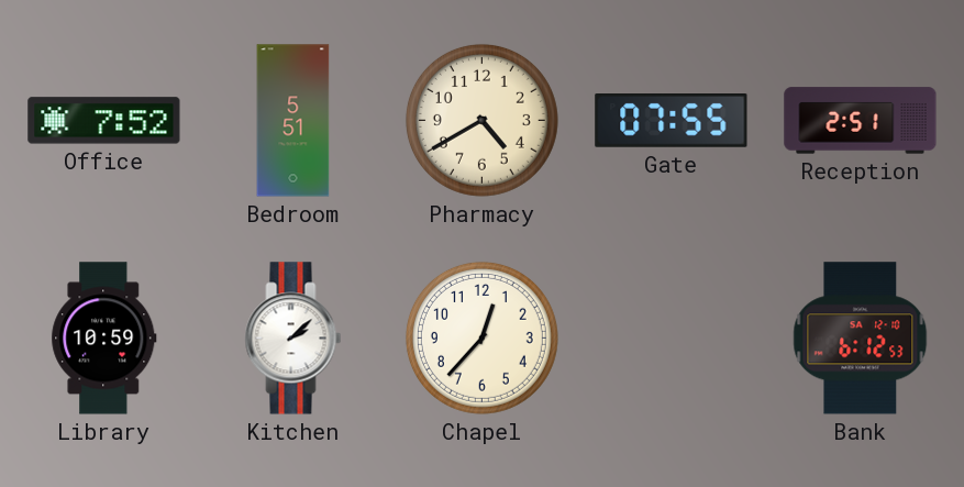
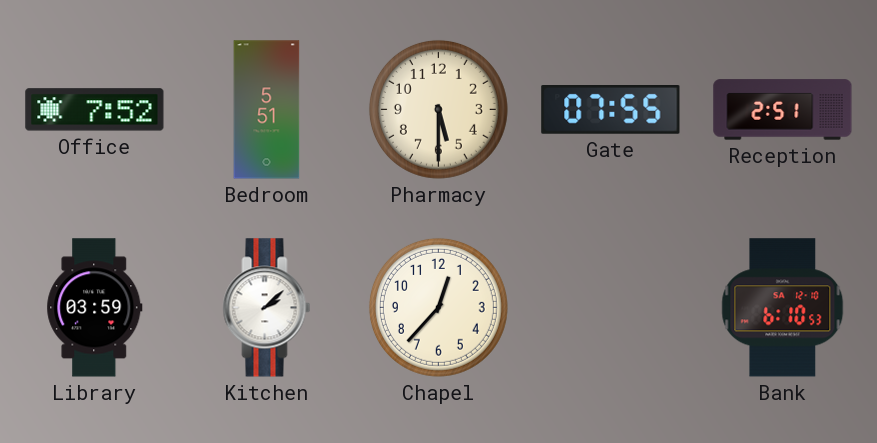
Pharmacy: 4:40 -> 5:30
Library: 10:59 -> 03:59
Bank: 6:12 -> 6:10
